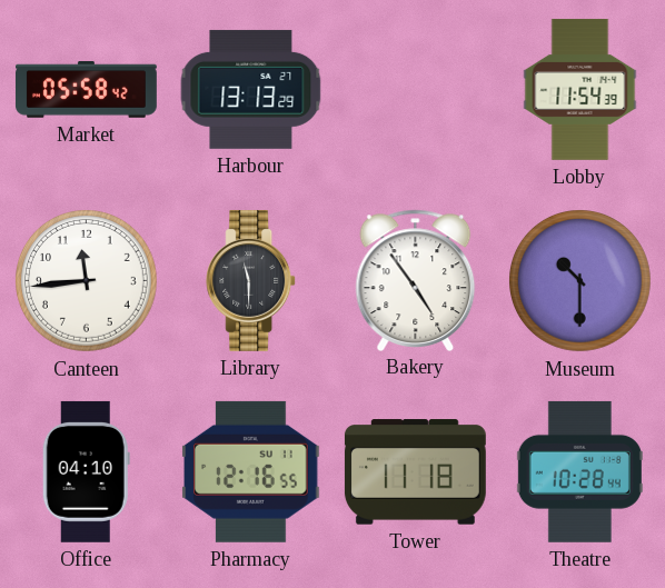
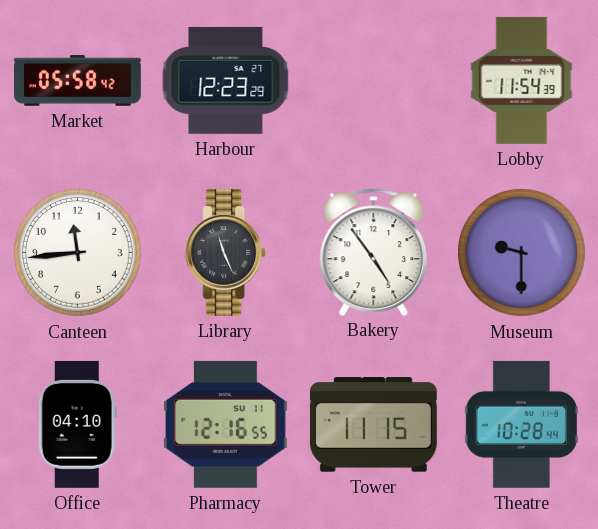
Harbour: 13:13 -> 12:23
Library: 11:30 -> 11:26
Museum: 10:30 -> 9:30
Tower: 11:18 -> 11:15
